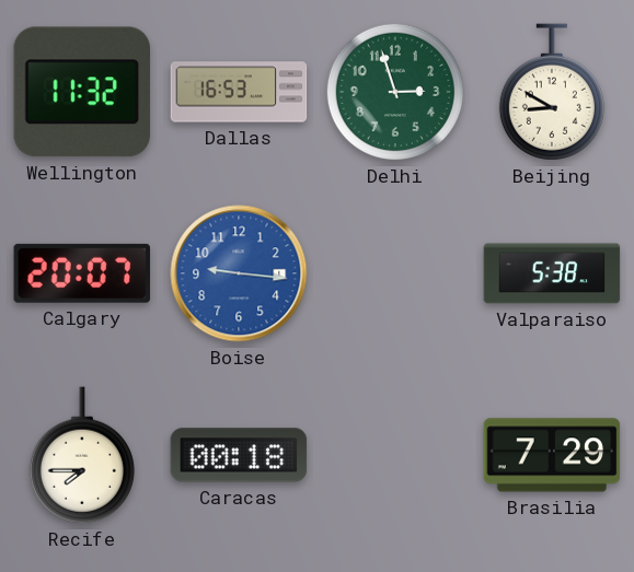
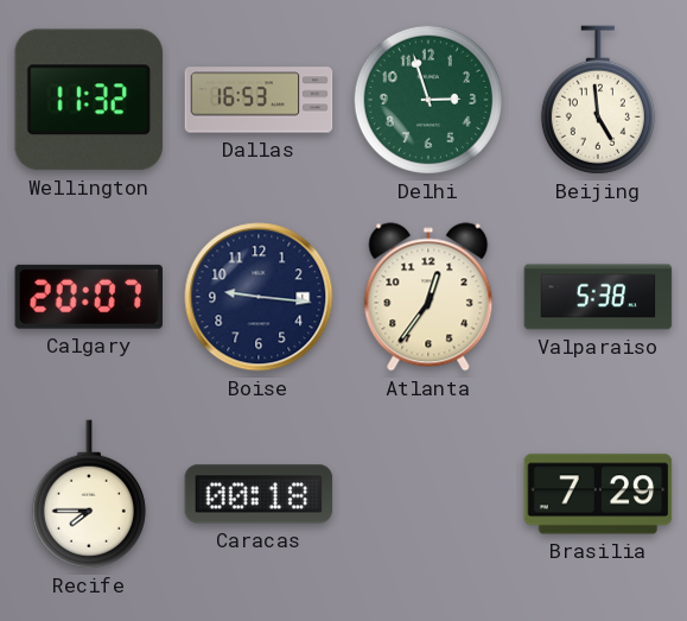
Beijing: 8:50 -> 4:59
Boise dial: blue -> navy
Atlanta: none -> 12:36
